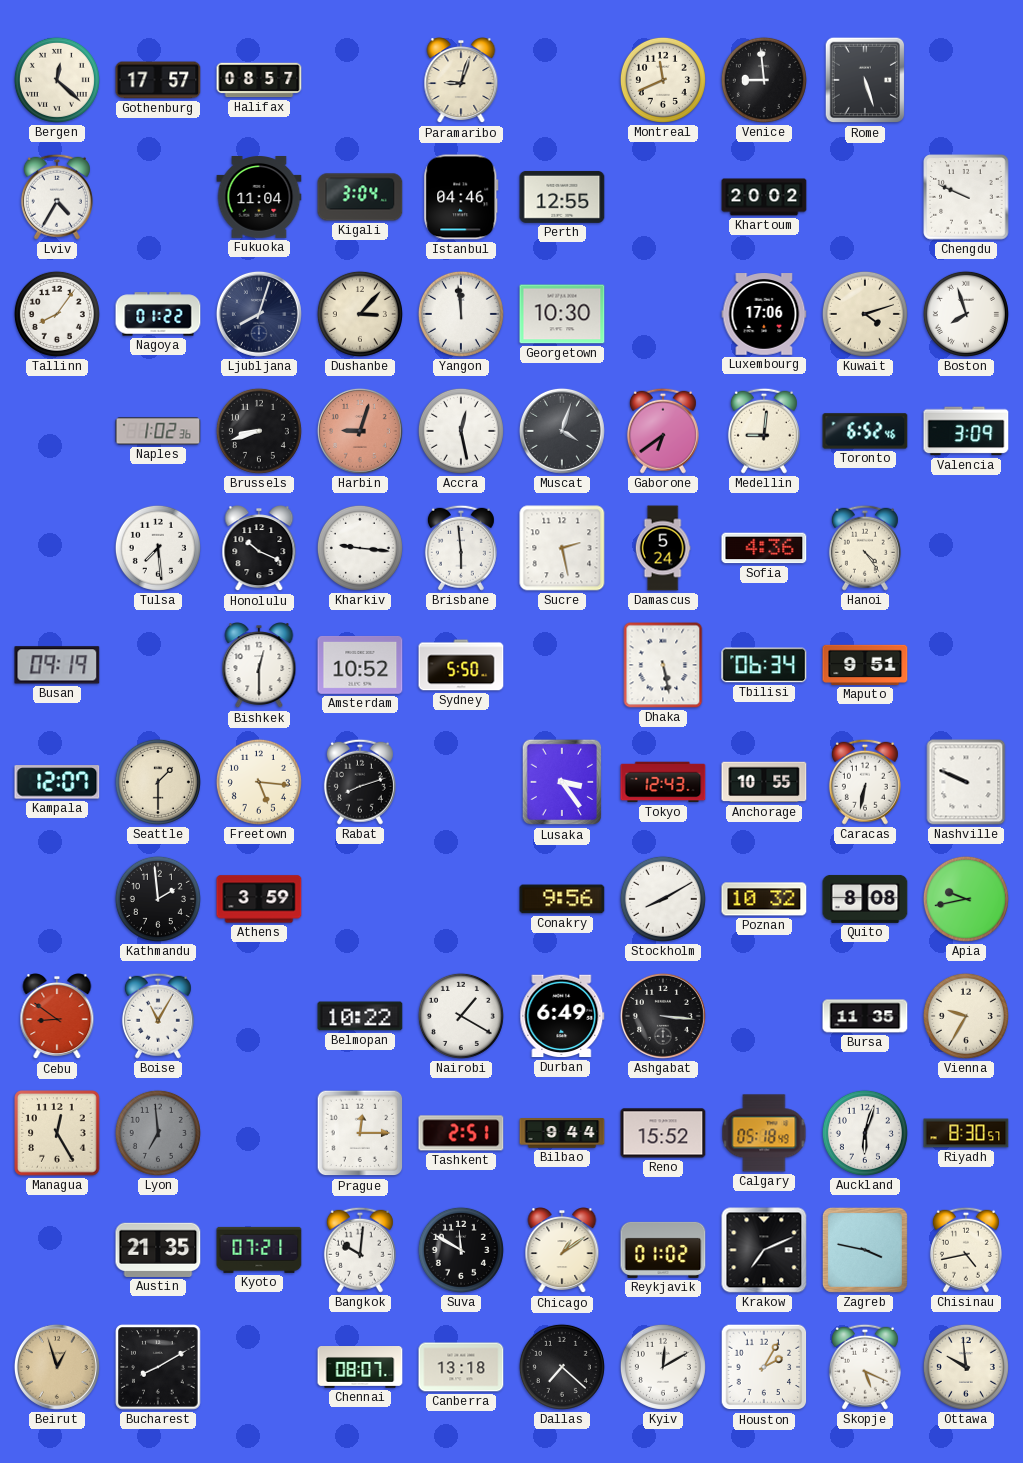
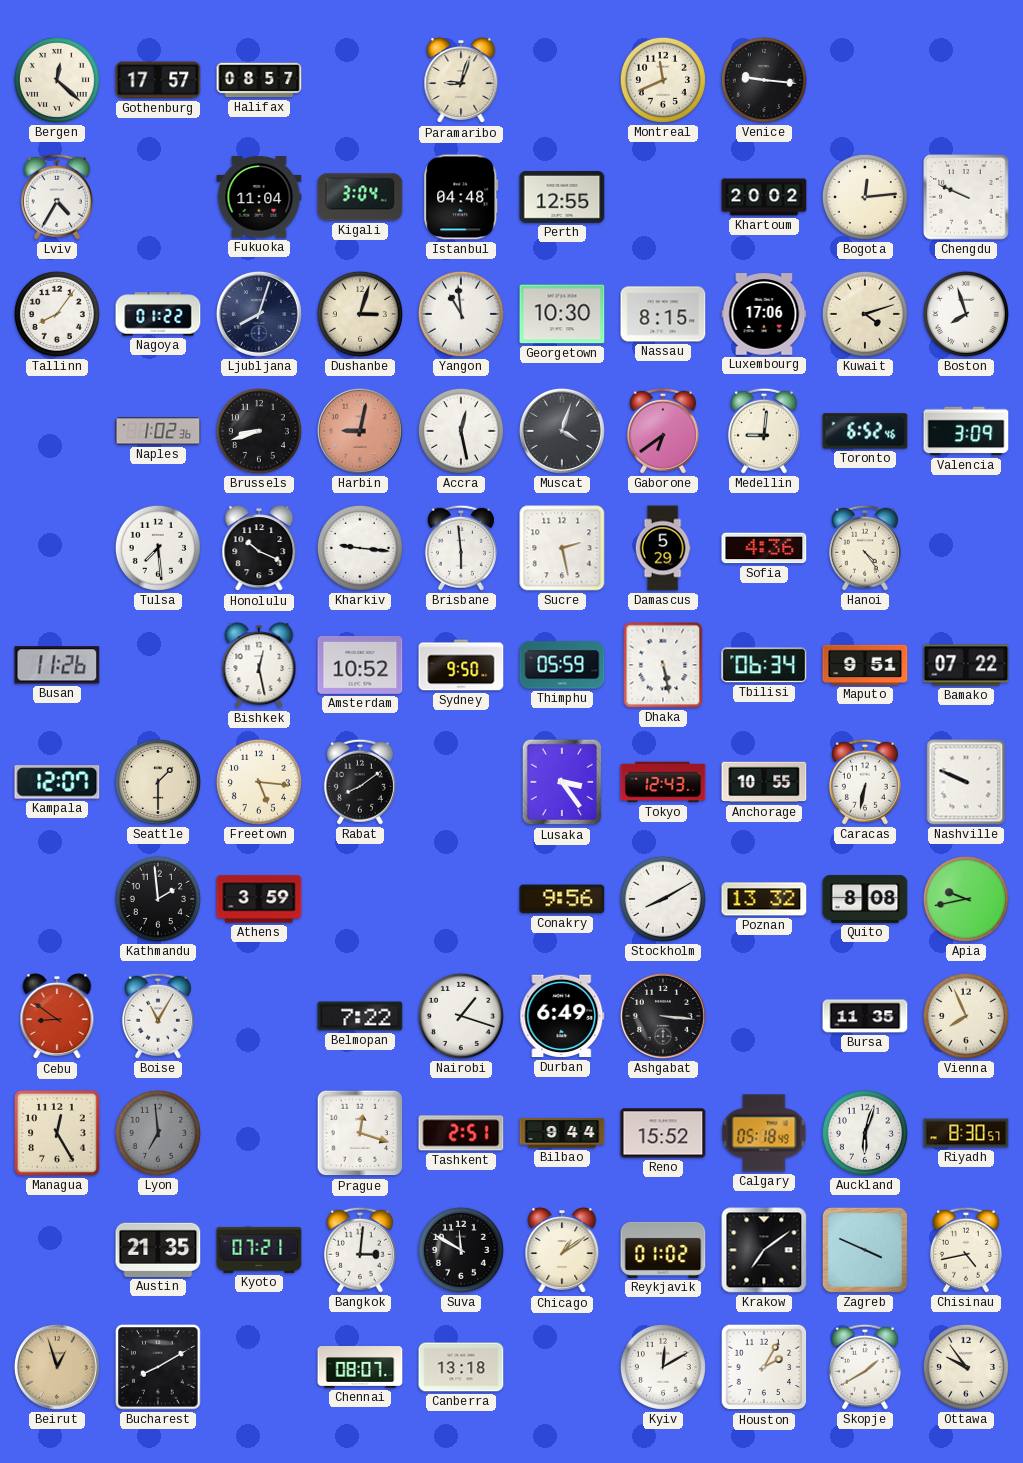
Venice: 8:59 -> 9:16
Rome: 5:27 -> none
Istanbul: 04:46 -> 04:48
Bogota: none -> 12:14
Dushanbe: 3:07 -> 3:03
Yangon: 11:59 -> 10:59
Nassau: none -> 8:15
Harbin: 9:03 -> 9:02
Damascus: 5:24 -> 5:29
Busan: 09:19 -> 11:26
Bishkek: 12:30 -> 12:28
Sydney: 5:50 -> 9:50
Thimphu: none -> 05:59
Bamako: none -> 07:22
Rabat: 8:12 -> 8:09
Poznan: 10:32 -> 13:32
Belmopan: 10:22 -> 7:22
Nairobi: 1:20 -> 1:18
Vienna: 9:35 -> 7:56
Prague: 12:15 -> 12:18
Bangkok: 10:01 -> 3:01
Krakow: 7:11 -> 7:09
Zagreb: 3:47 -> 3:49
Dallas: 7:22 -> none
Skopje: 5:19 -> 1:40
Ottawa: 9:59 -> 9:54
